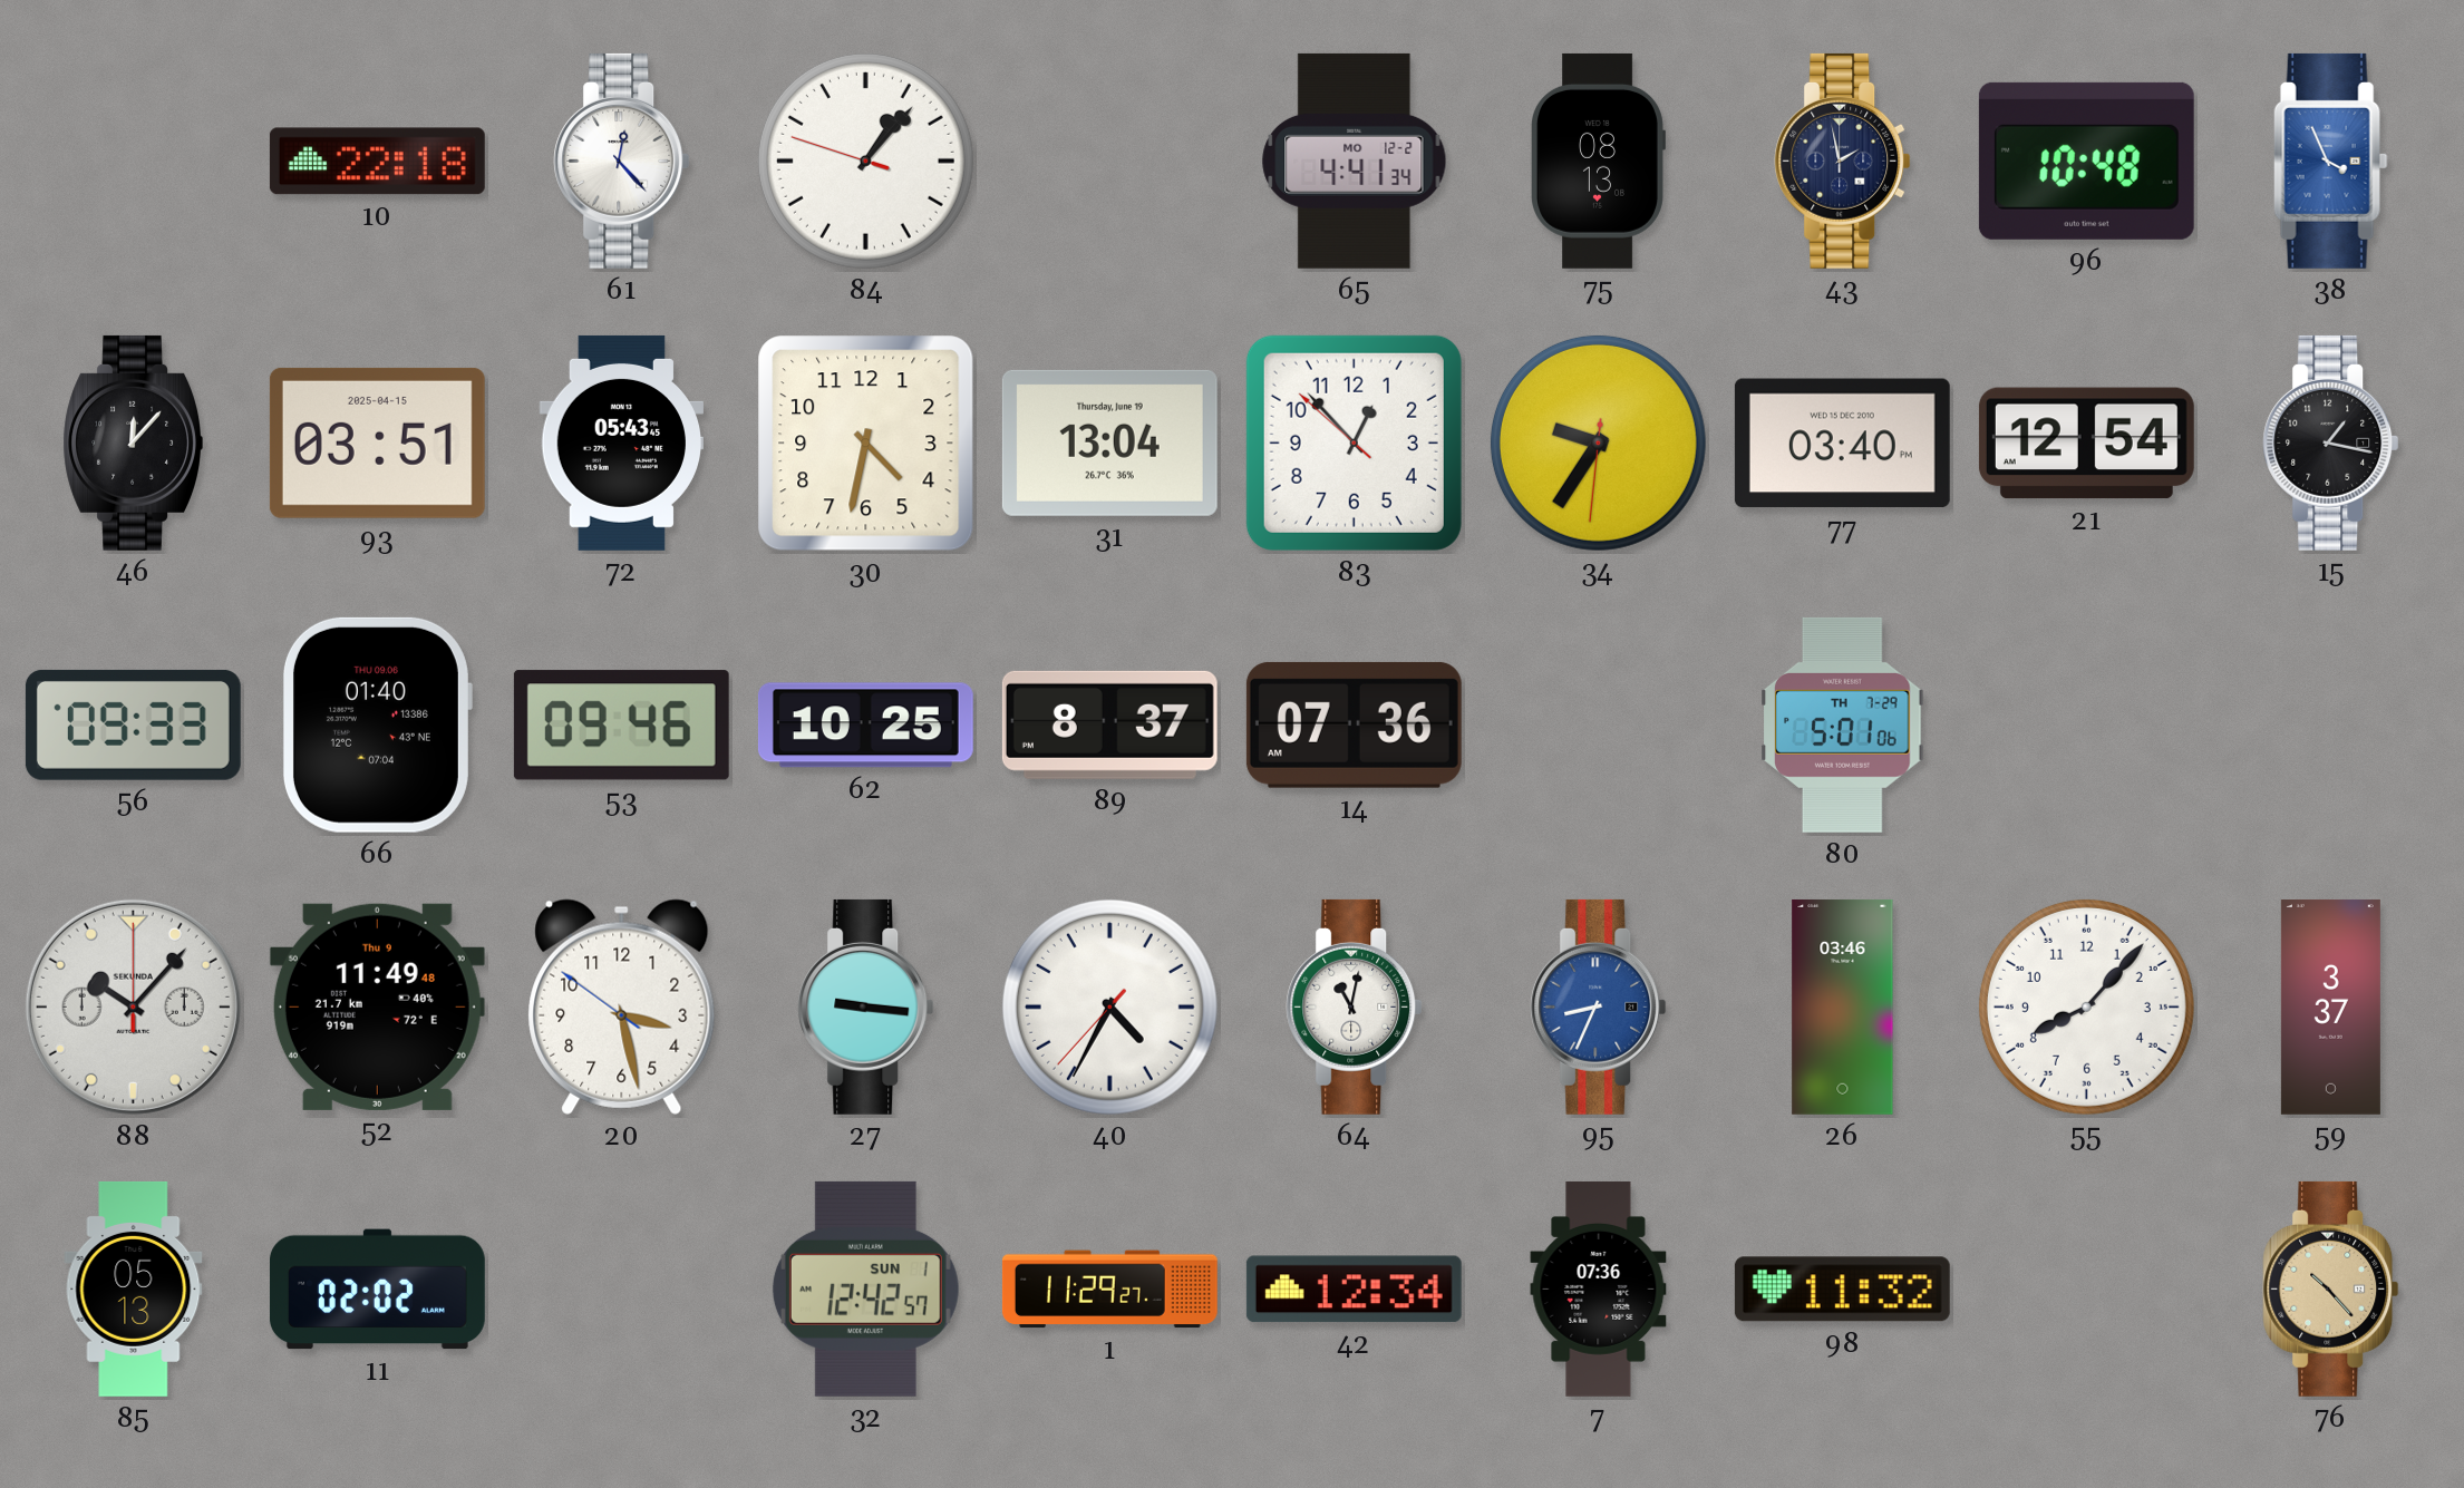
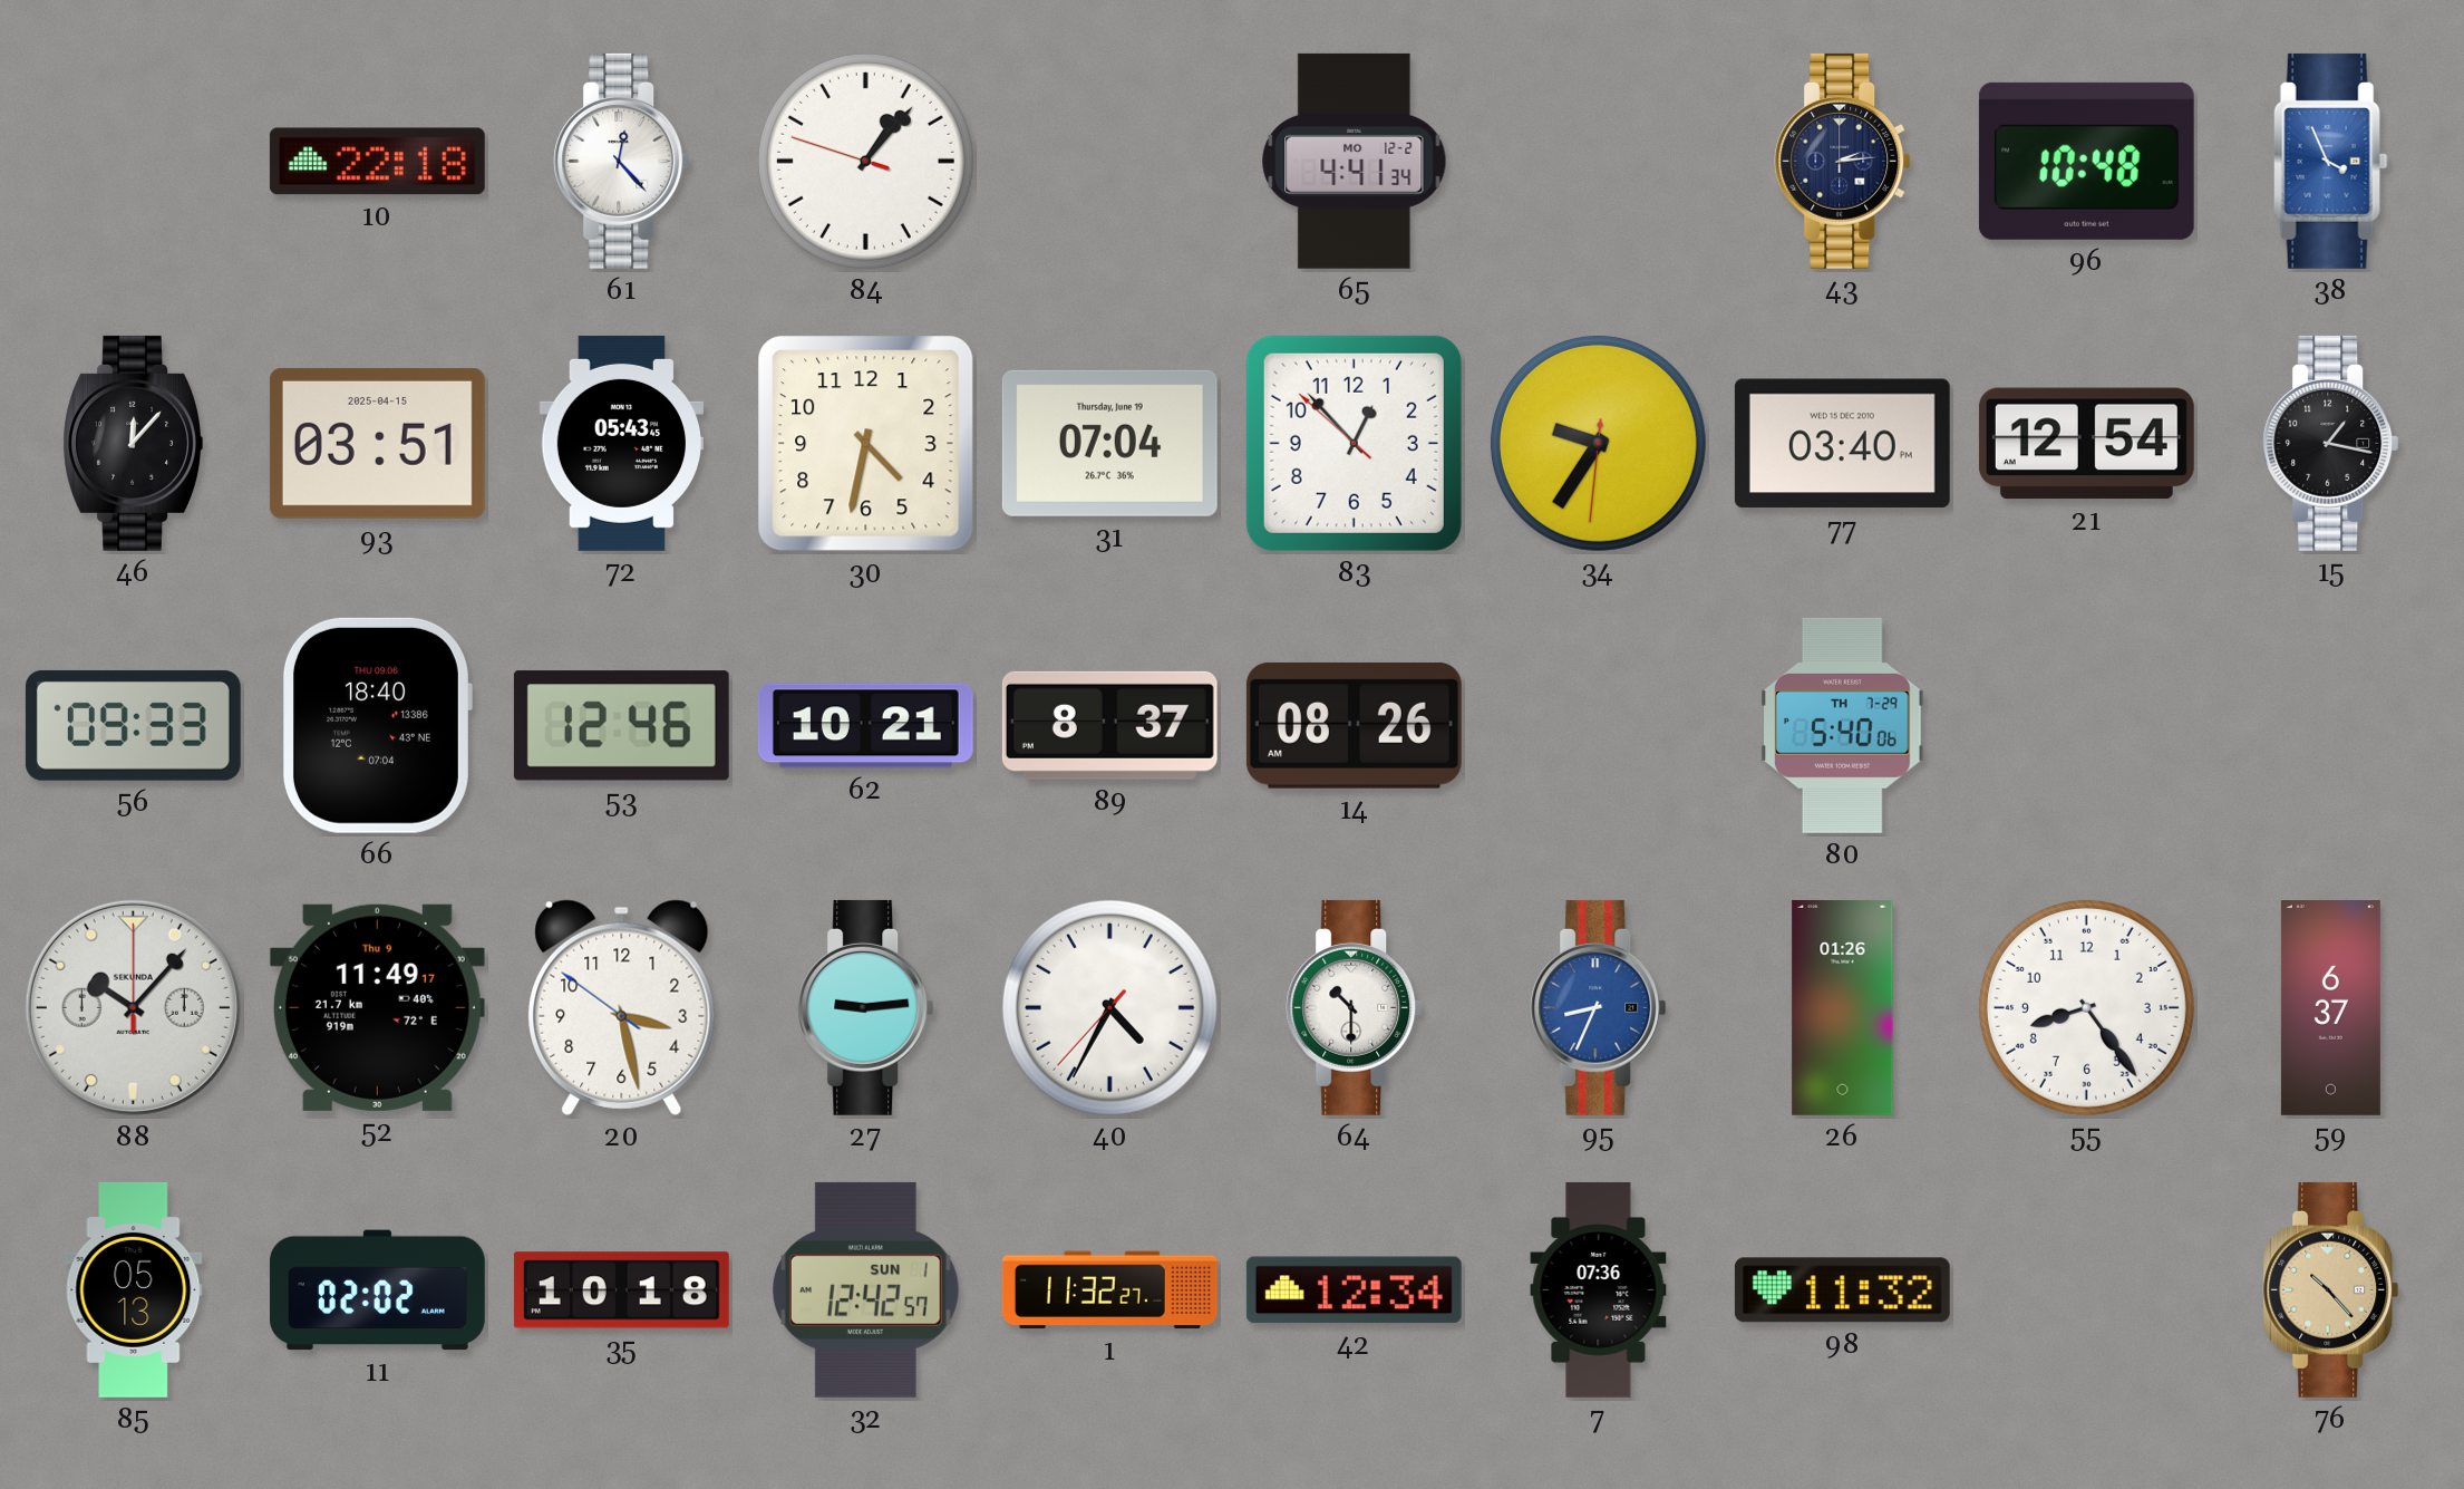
75: 08:13 -> none
43: 1:58 -> 2:14
31: 13:04 -> 07:04
66: 01:40 -> 18:40
53: 09:46 -> 12:46
62: 10:25 -> 10:21
14: 07:36 -> 08:26
80: 5:01 -> 5:40
52: 11:49:48 -> 11:49:17
27: 9:16 -> 9:14
64: 11:02 -> 10:30
26: 03:46 -> 01:26
55: 8:07 -> 8:24
59: 3:37 -> 6:37
35: none -> 10:18
1: 11:29 -> 11:32
